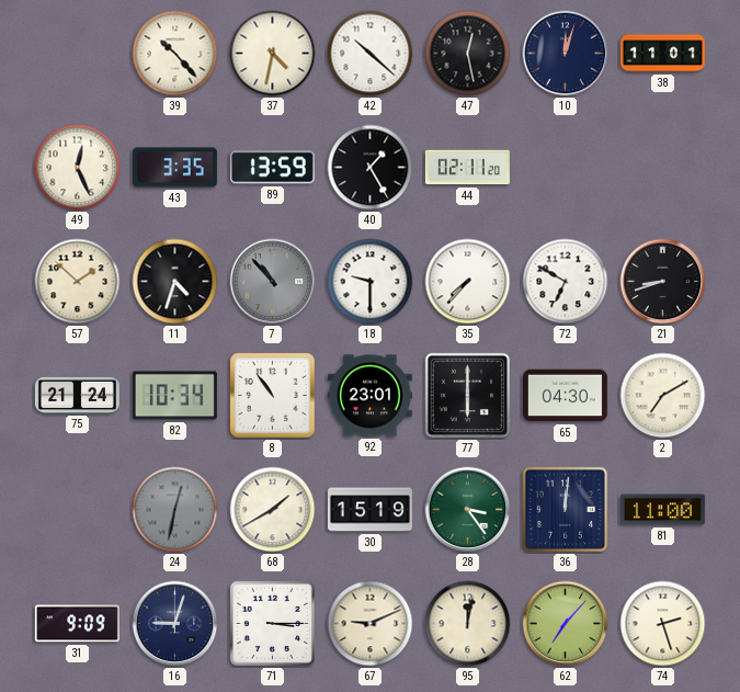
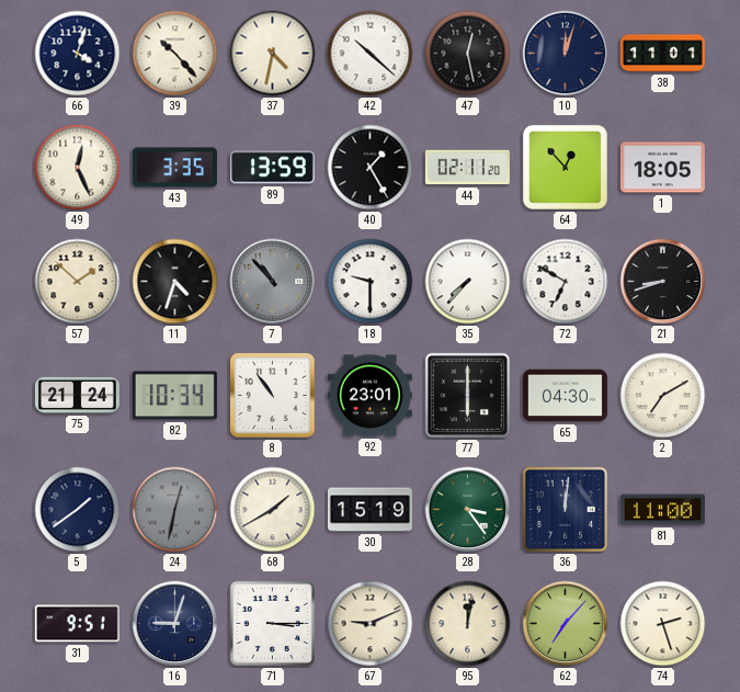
66: none -> 4:03
64: none -> 12:53
1: none -> 18:05
5: none -> 1:39
31: 9:09 -> 9:51
